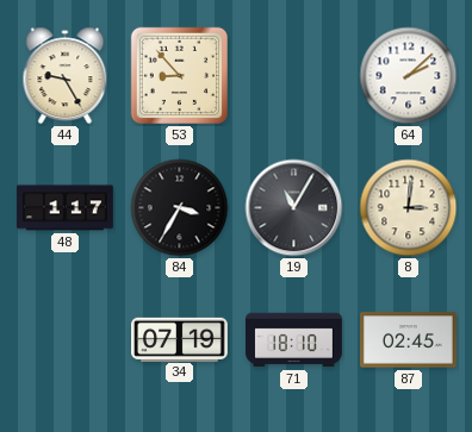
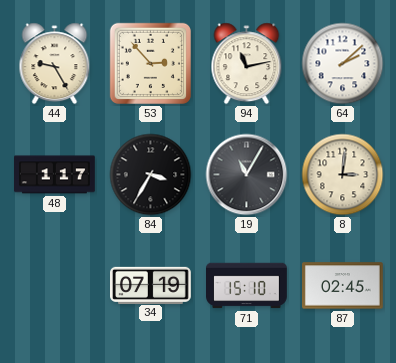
53: 8:53 -> 2:53
94: none -> 11:13
71: 18:10 -> 15:10
